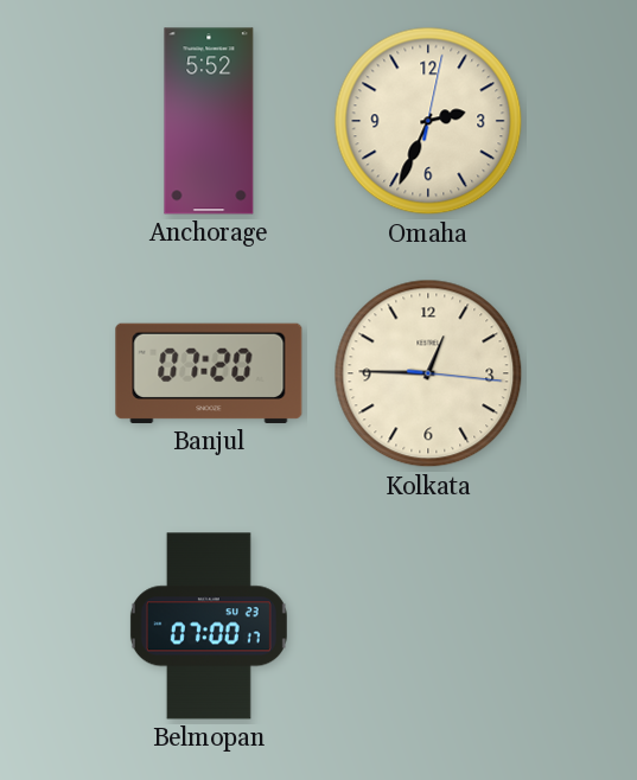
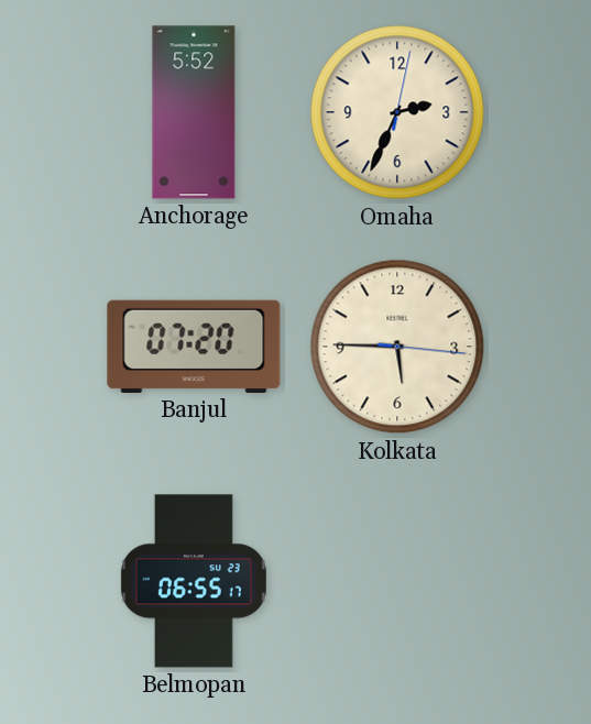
Kolkata: 12:45 -> 5:45
Belmopan: 07:00 -> 06:55
